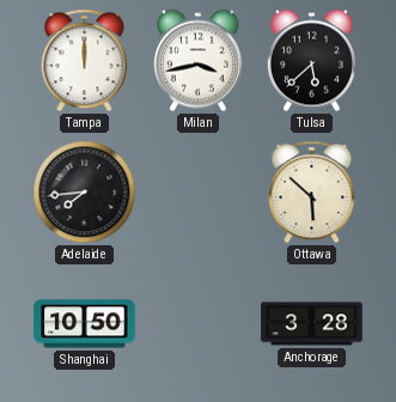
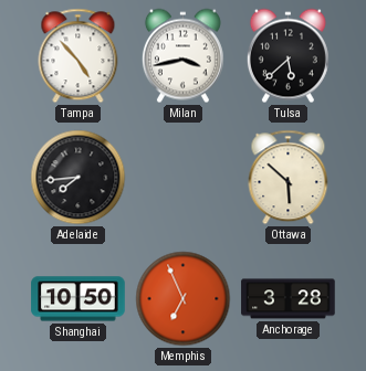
Tampa: 12:00 -> 4:53
Memphis: none -> 6:56
